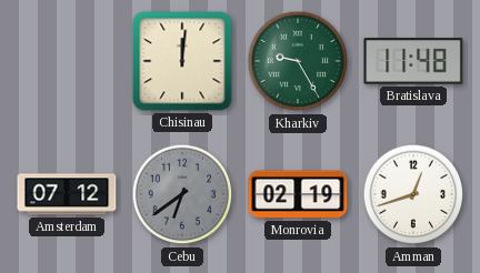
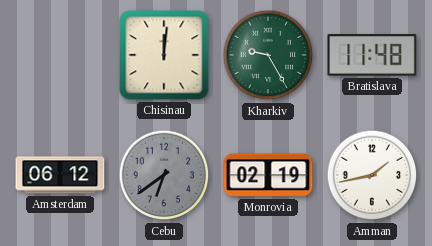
Amsterdam: 07:12 -> 06:12
Amman: 12:42 -> 1:43
